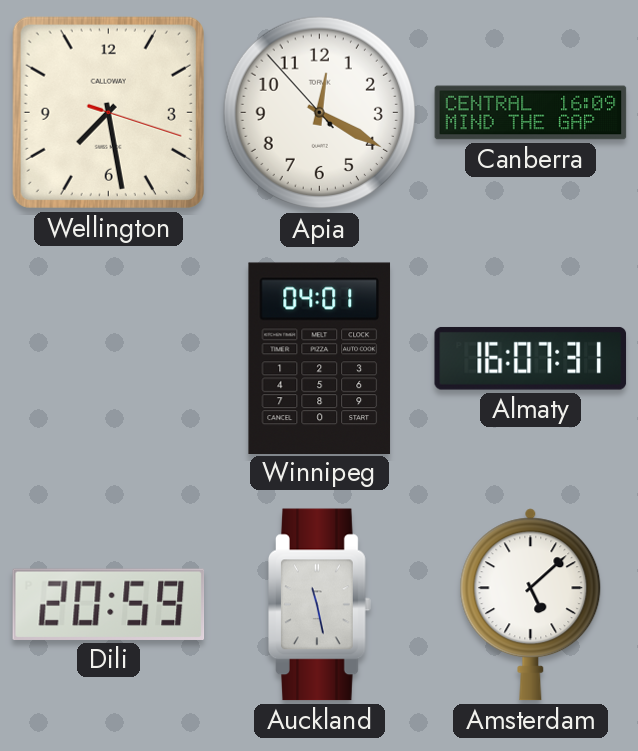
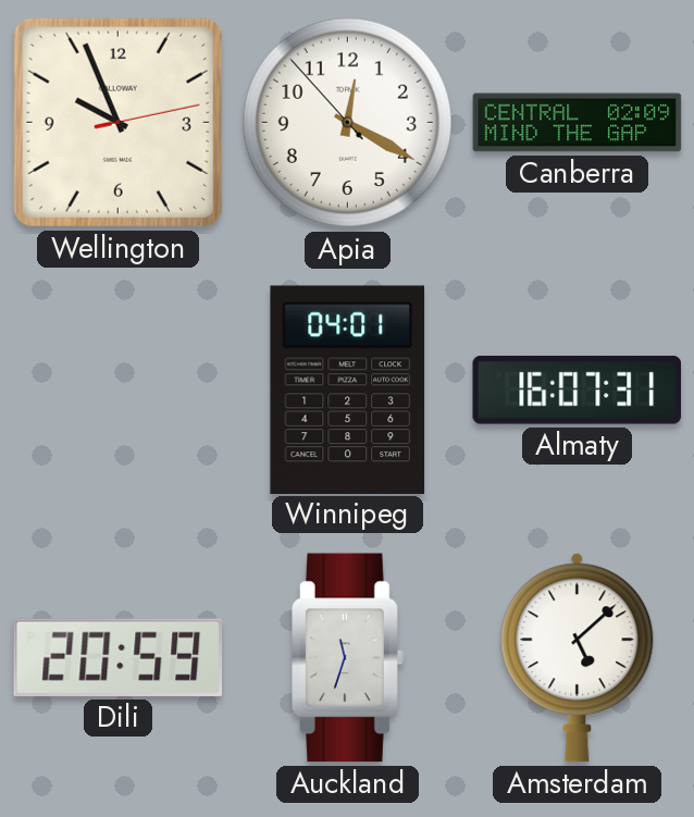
Wellington: 7:28 -> 9:56
Canberra: 16:09 -> 02:09
Auckland: 11:28 -> 11:33
